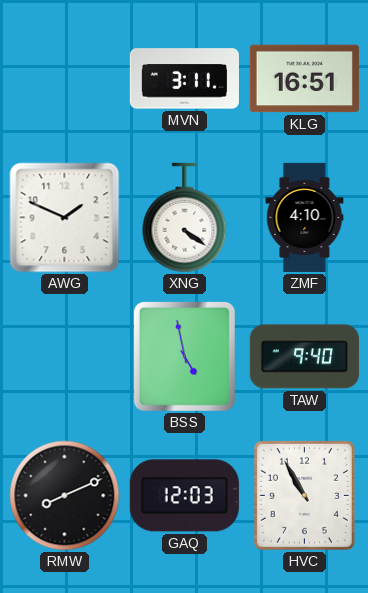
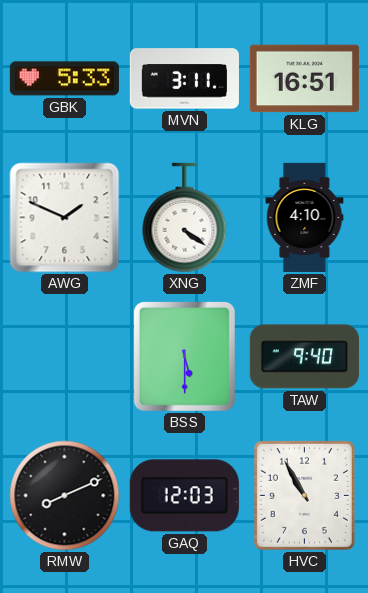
GBK: none -> 5:33
BSS: 4:58 -> 5:30
